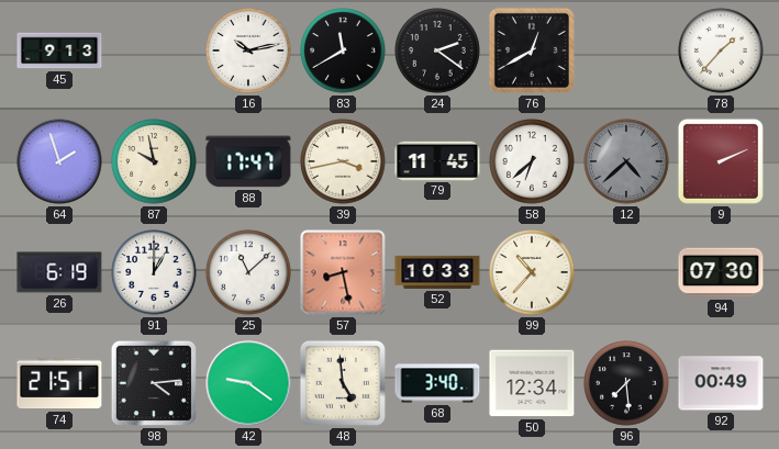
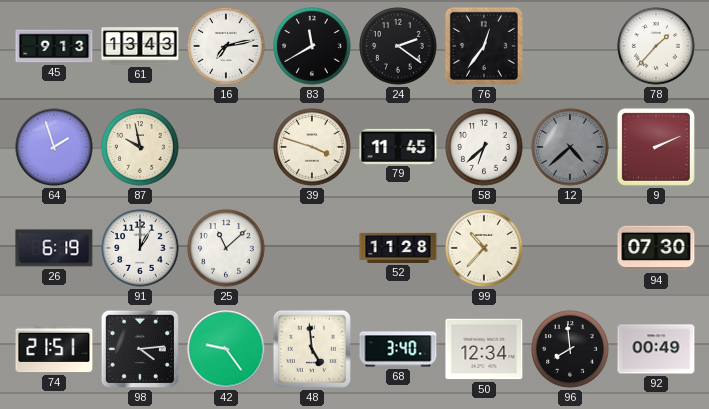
61: none -> 13:43
16: 10:13 -> 7:13
76: 12:40 -> 12:36
88: 17:47 -> none
39: 3:43 -> 3:48
57: 8:28 -> none
52: 10:33 -> 11:28
42: 9:21 -> 9:24
96: 7:29 -> 7:59
